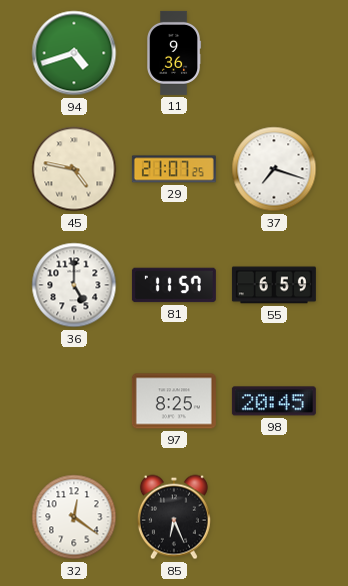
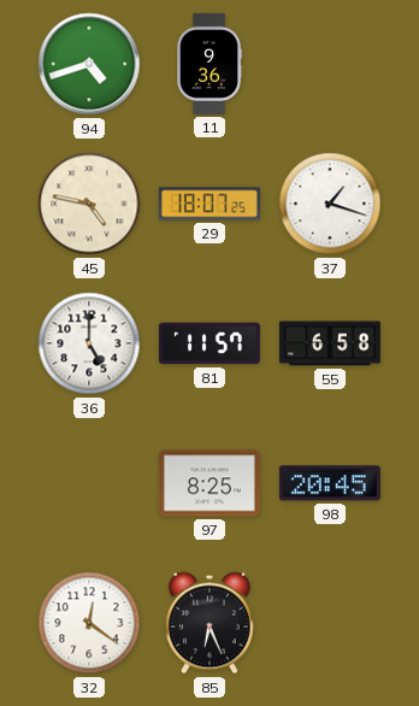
29: 21:07 -> 18:07
37: 7:18 -> 1:18
55: 6:59 -> 6:58
